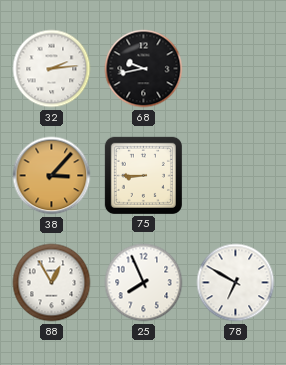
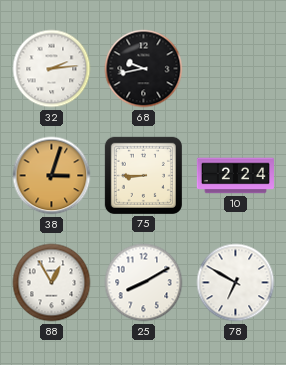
38: 3:07 -> 3:03
10: none -> 2:24
25: 7:56 -> 8:10
